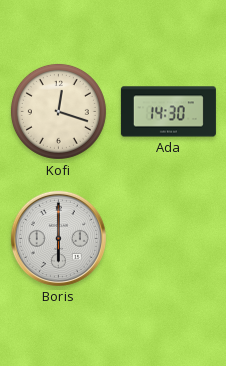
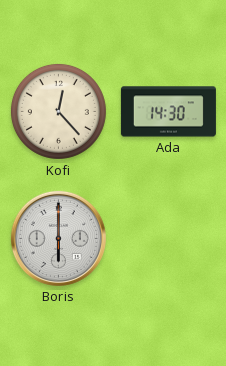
Kofi: 12:18 -> 12:23
